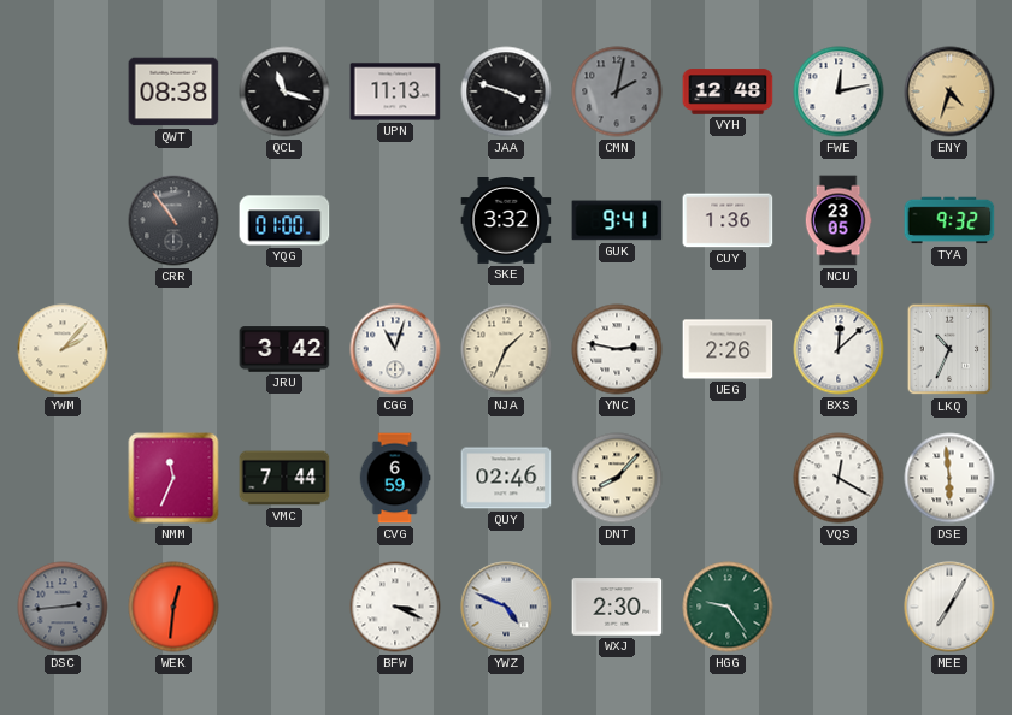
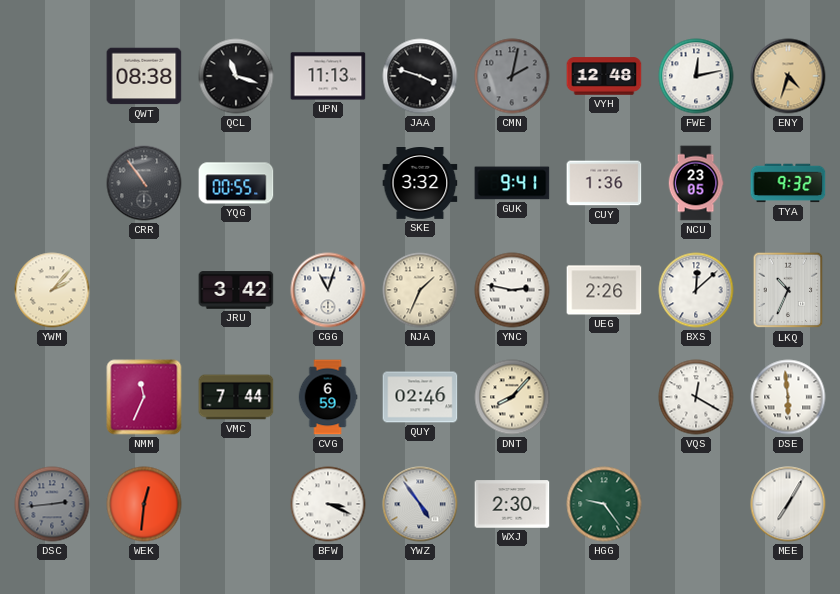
YQG: 01:00 -> 00:55
YWZ: 4:49 -> 4:54
